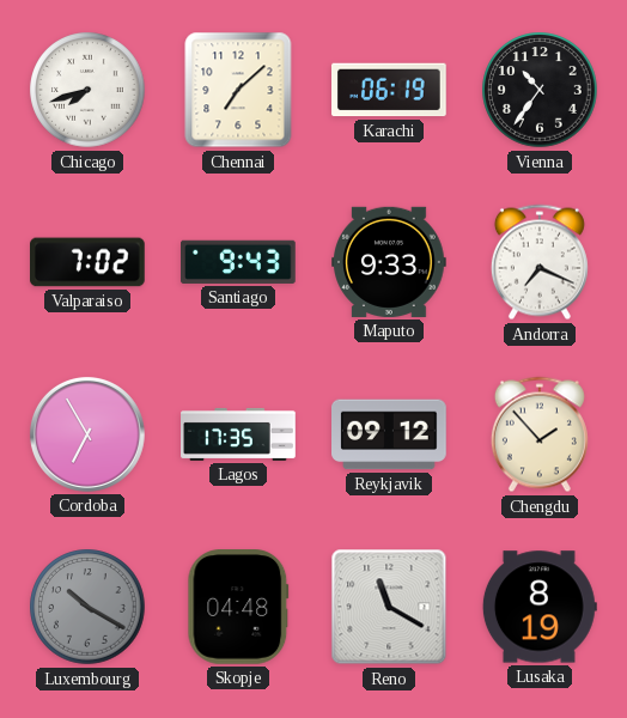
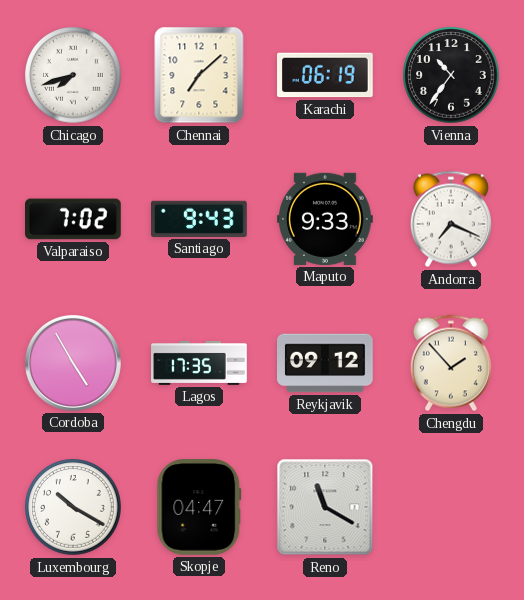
Cordoba: 6:55 -> 4:55
Luxembourg dial: grey -> white
Skopje: 04:48 -> 04:47
Lusaka: 8:19 -> none
